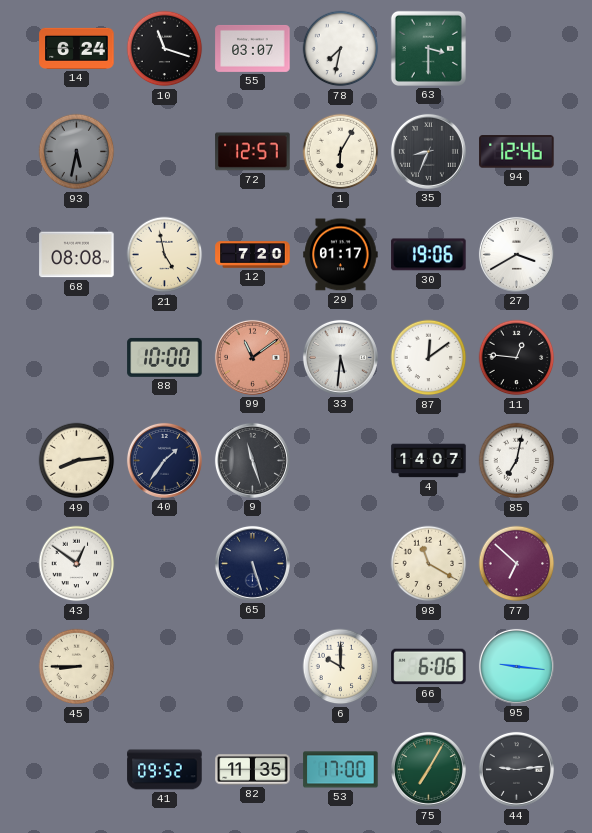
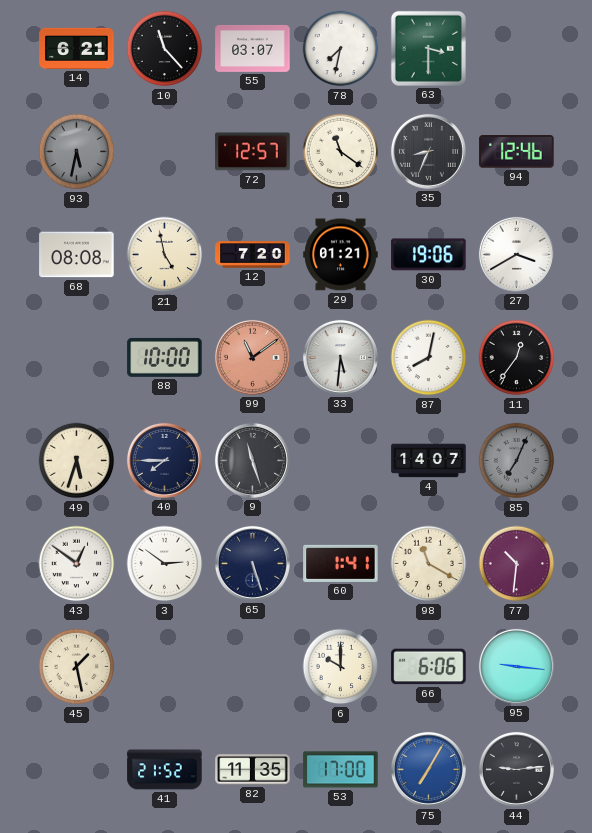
14: 6:24 -> 6:21
10: 11:18 -> 11:23
1: 6:05 -> 11:21
29: 01:17 -> 01:21
87: 12:09 -> 8:02
11: 12:46 -> 12:36
49: 8:14 -> 5:33
40: 1:36 -> 7:45
85: 7:02 -> 7:04
85 dial: white -> grey
3: none -> 2:51
60: none -> 1:41
77: 6:52 -> 10:31
45: 8:45 -> 1:28
41: 09:52 -> 21:52
75 dial: green -> blue
